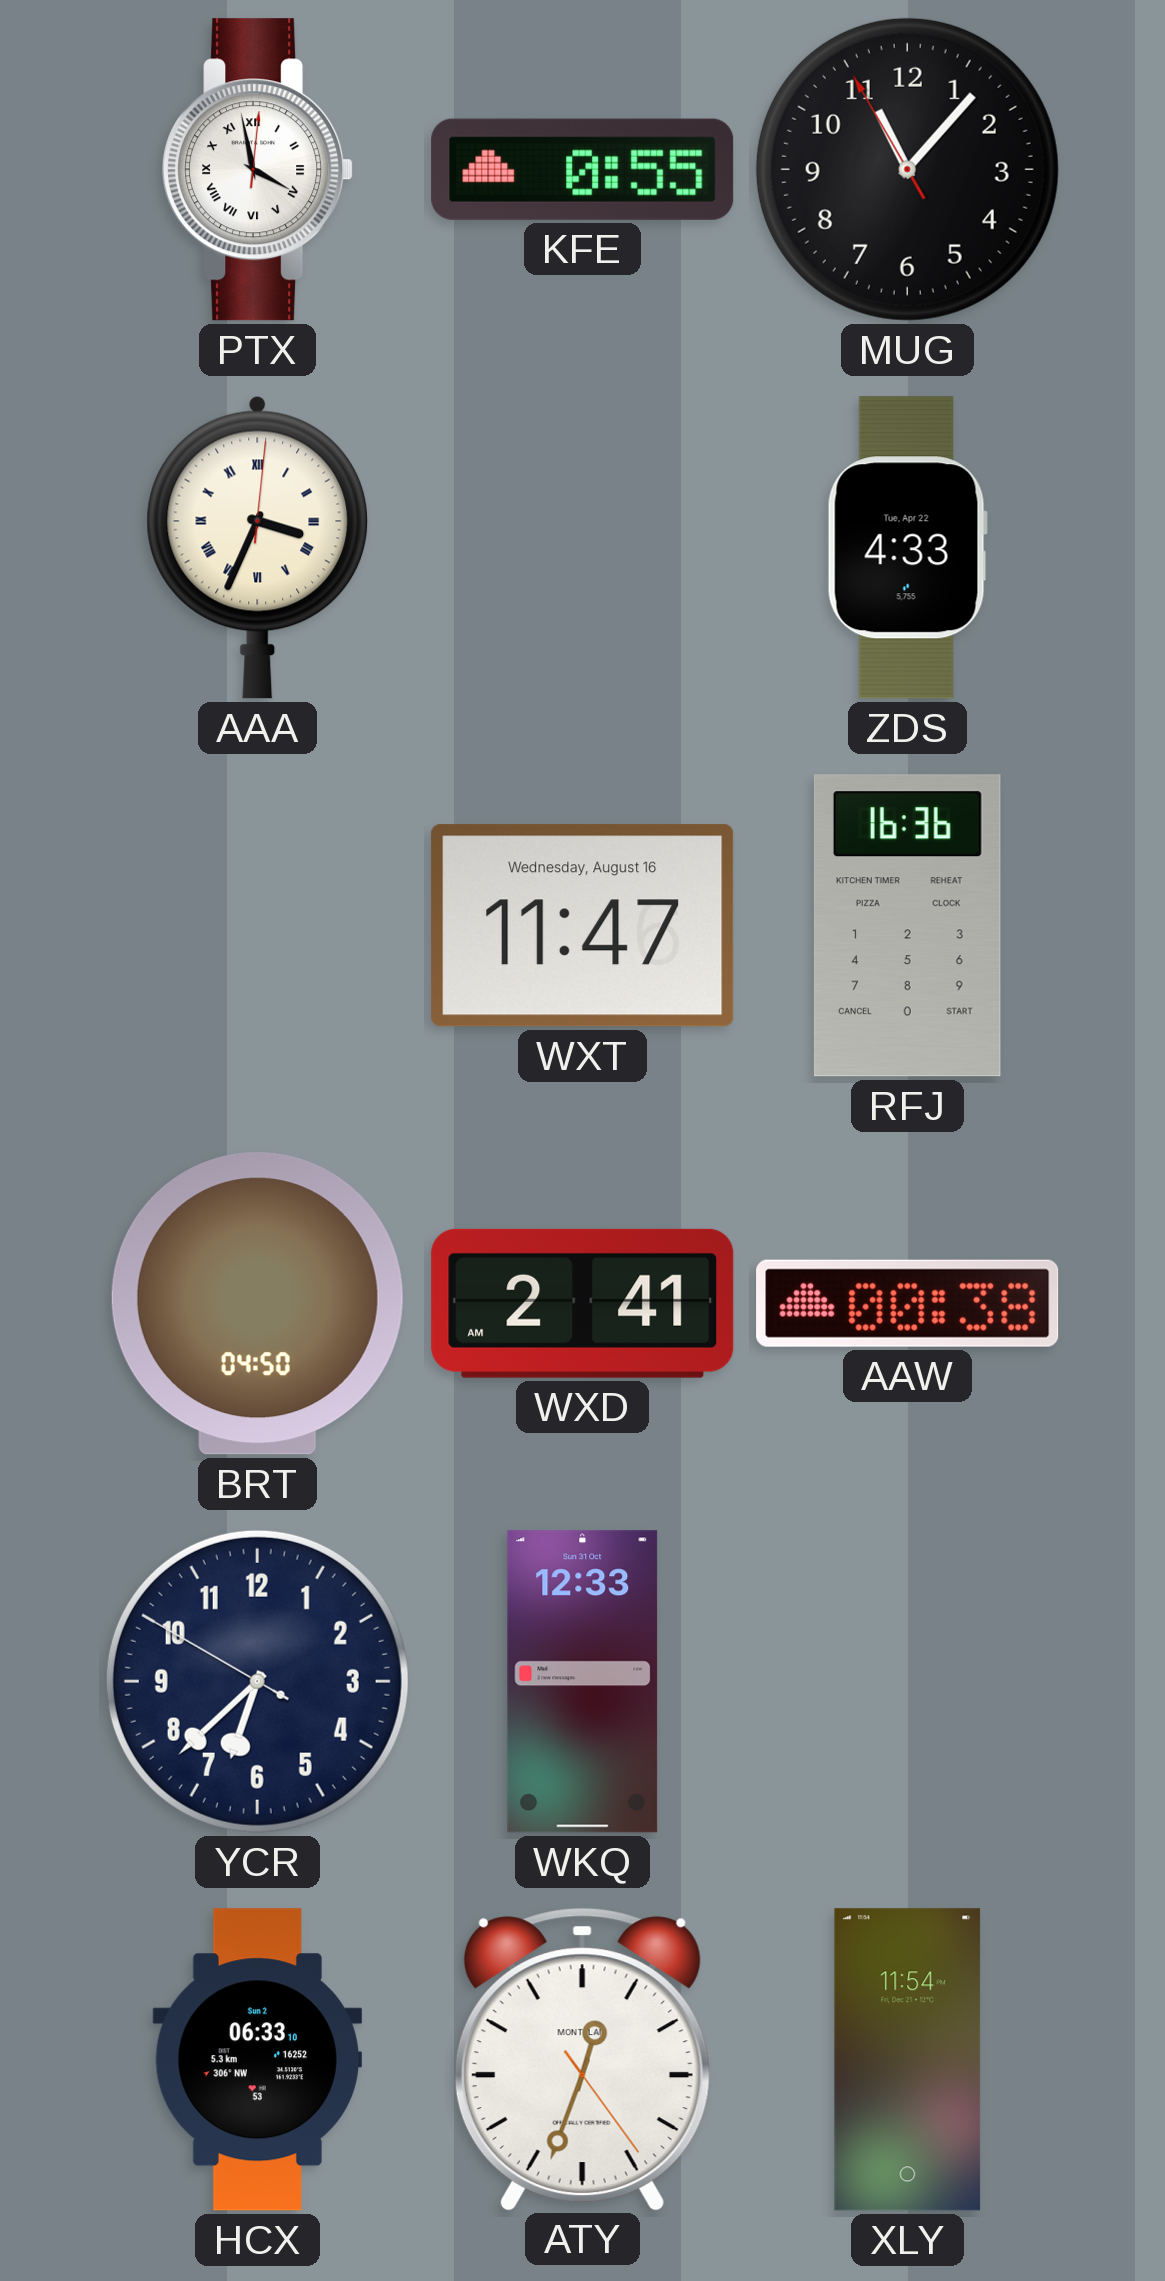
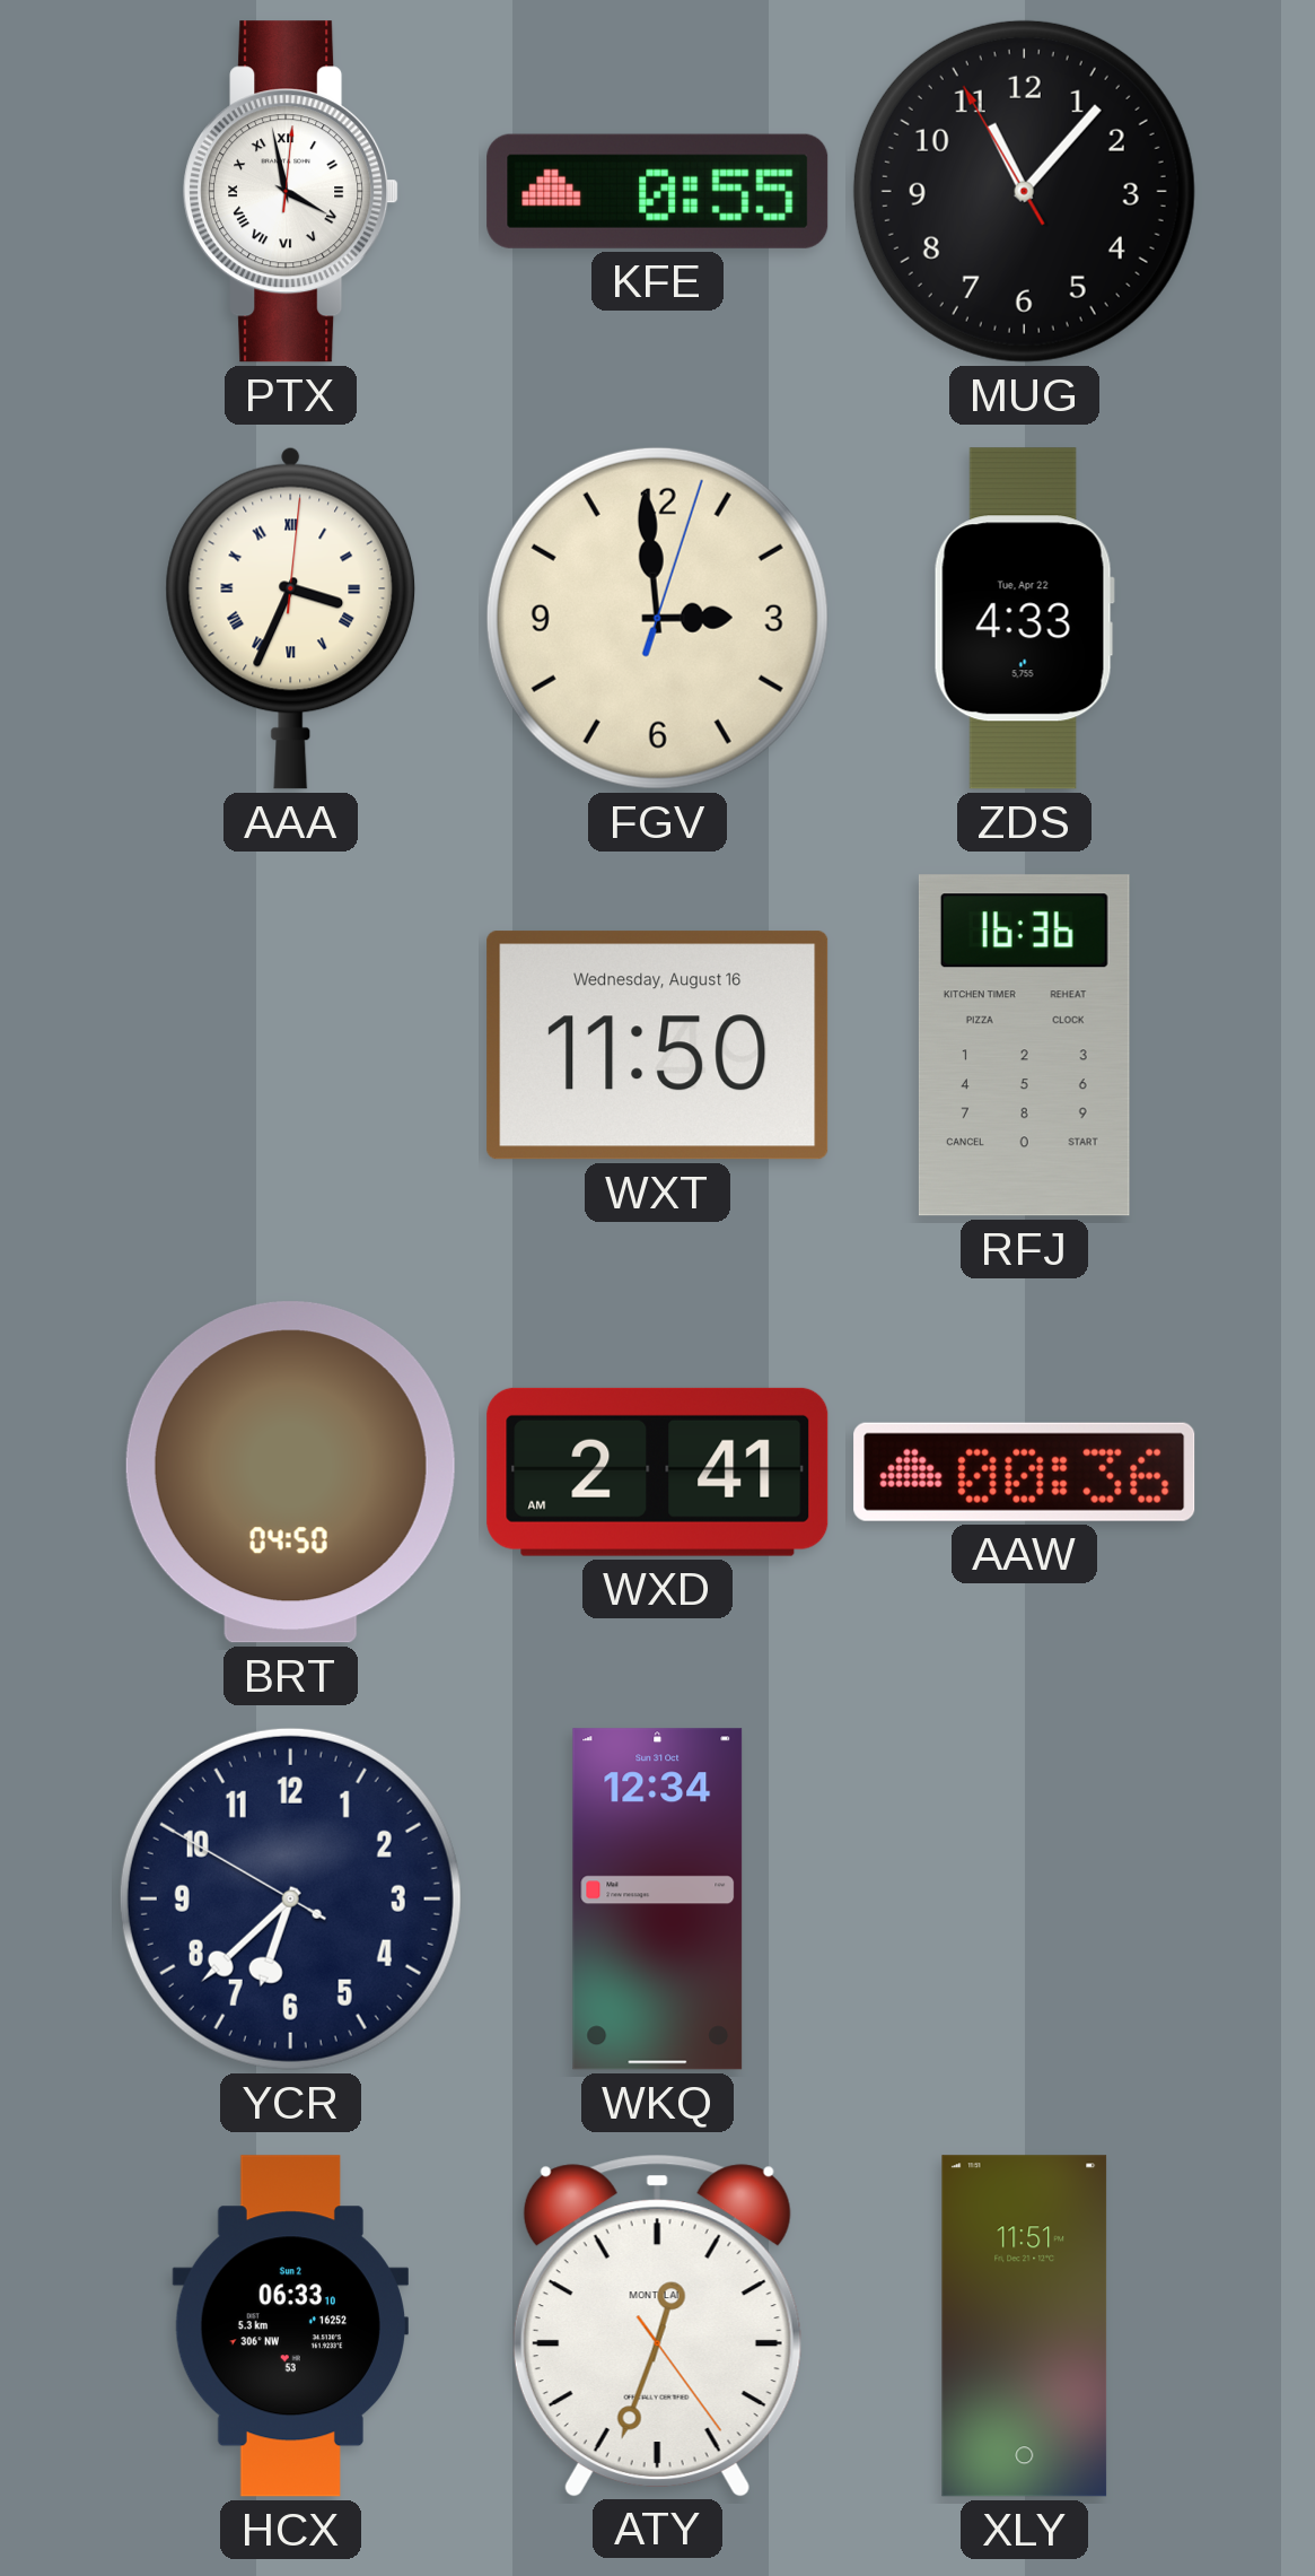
FGV: none -> 2:59
WXT: 11:47 -> 11:50
AAW: 00:38 -> 00:36
WKQ: 12:33 -> 12:34
XLY: 11:54 -> 11:51
